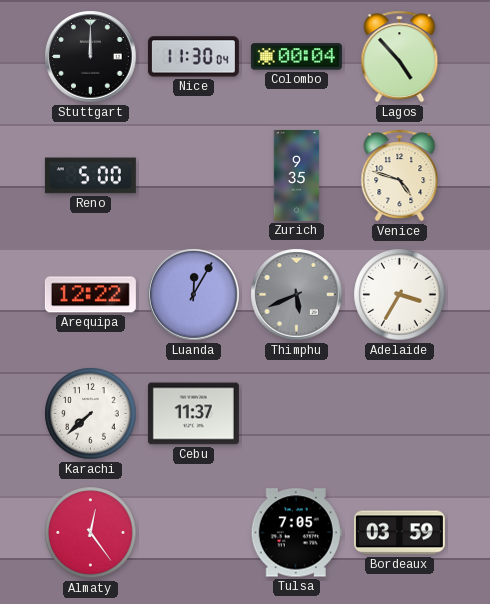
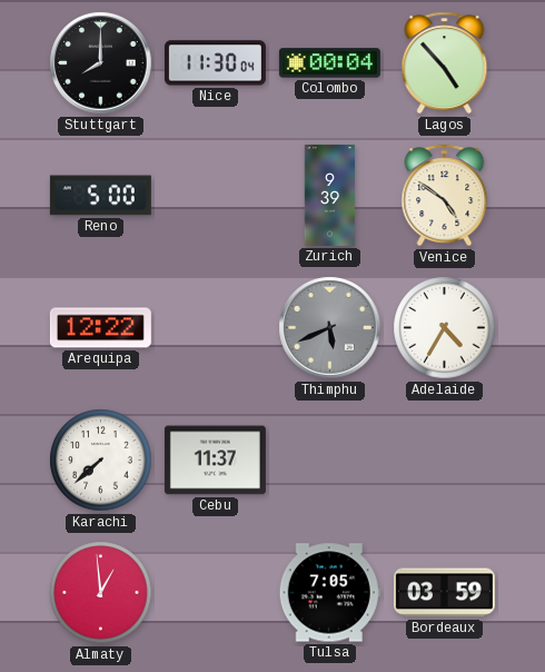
Stuttgart: 12:00 -> 8:00
Zurich: 9:35 -> 9:39
Venice: 4:48 -> 4:51
Luanda: 12:05 -> none
Adelaide: 3:35 -> 4:35
Almaty: 12:24 -> 12:59
